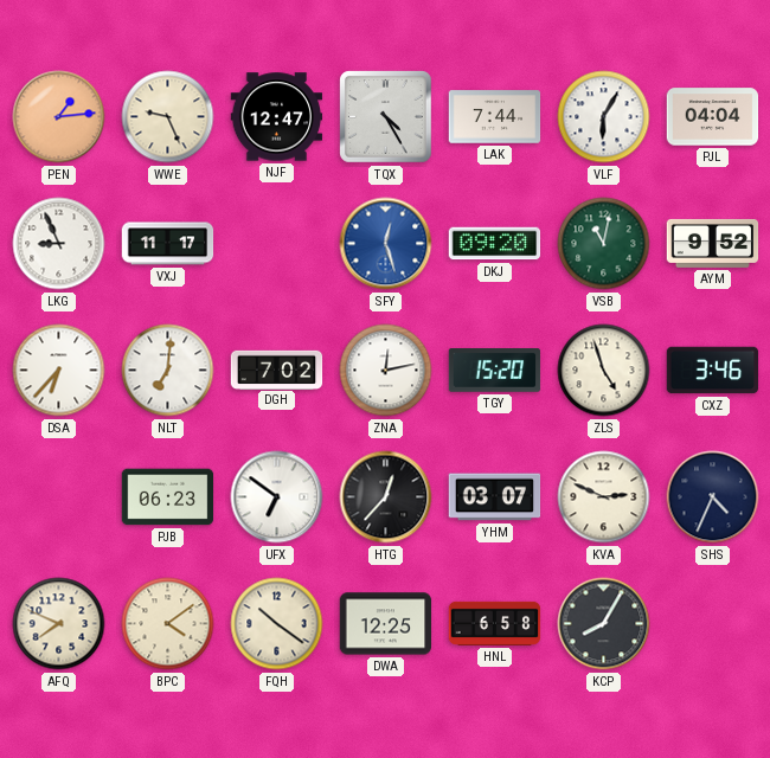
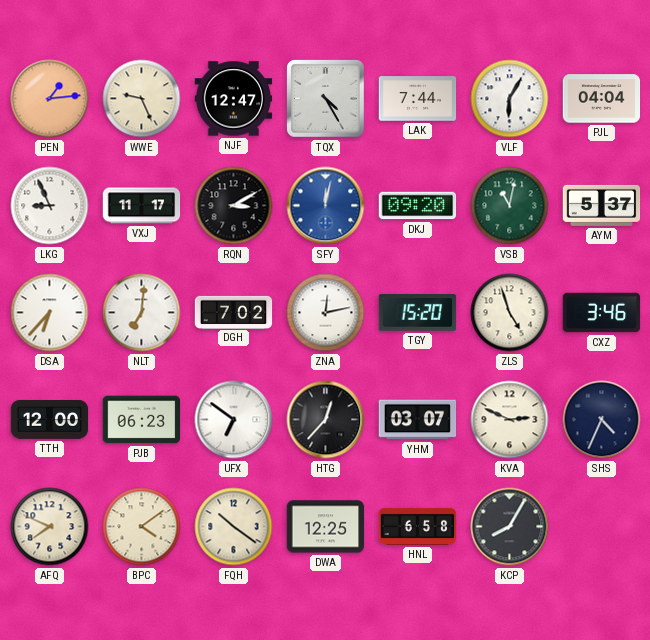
RQN: none -> 3:10
SFY: 12:27 -> 12:02
AYM: 9:52 -> 5:37
TTH: none -> 12:00
